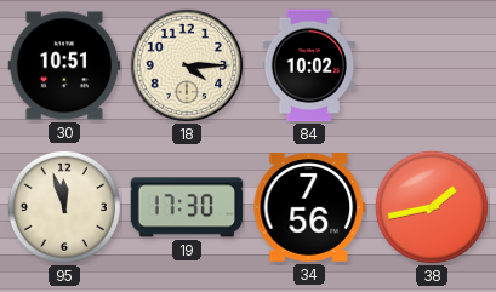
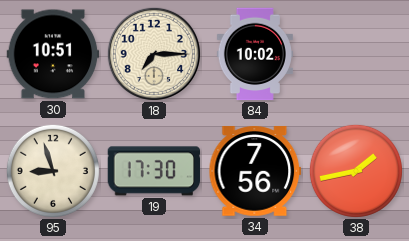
18: 4:15 -> 7:15
95: 11:57 -> 8:57
